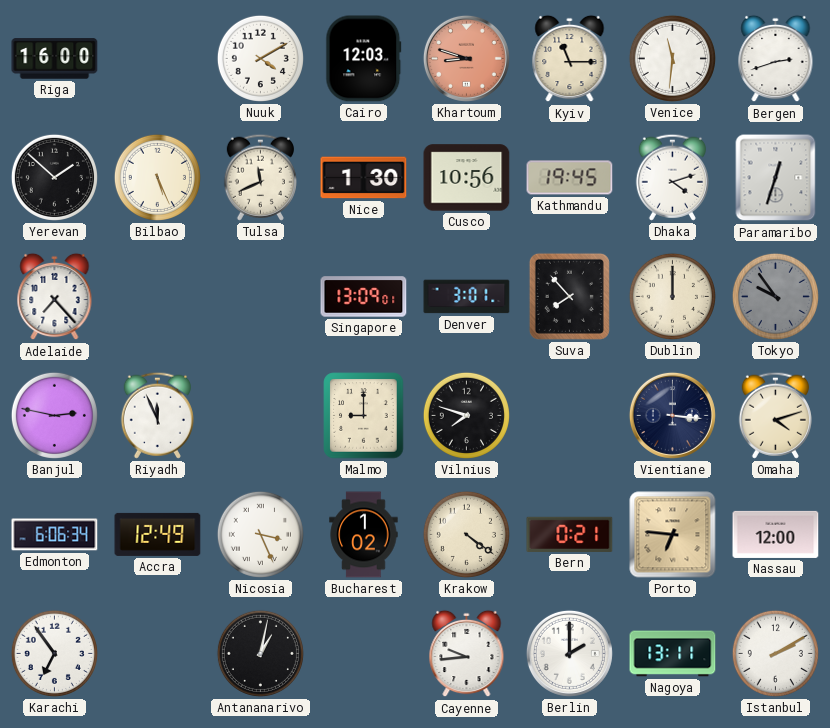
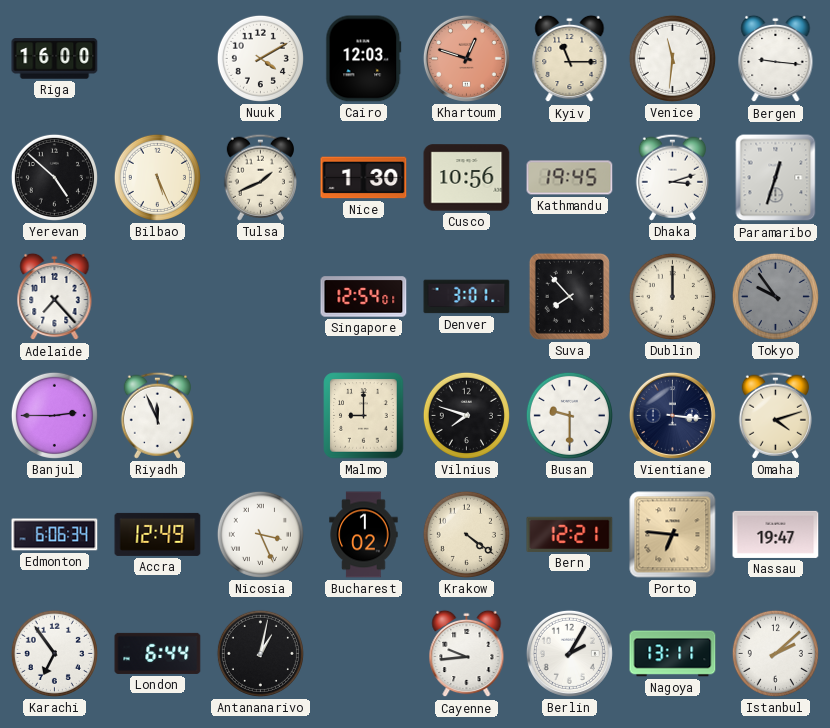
Khartoum: 8:48 -> 12:48
Bergen: 2:42 -> 9:16
Yerevan: 1:52 -> 4:52
Tulsa: 11:41 -> 1:41
Dhaka: 4:12 -> 3:12
Singapore: 13:09 -> 12:54
Banjul: 2:47 -> 2:45
Busan: none -> 9:30
Bern: 0:21 -> 12:21
Nassau: 12:00 -> 19:47
London: none -> 6:44
Berlin: 2:00 -> 2:05
Istanbul: 2:10 -> 2:08
